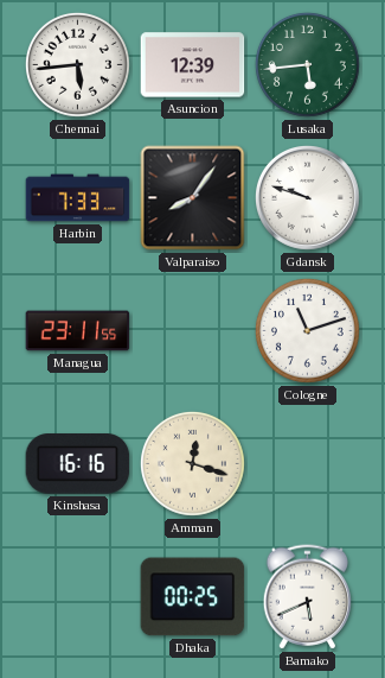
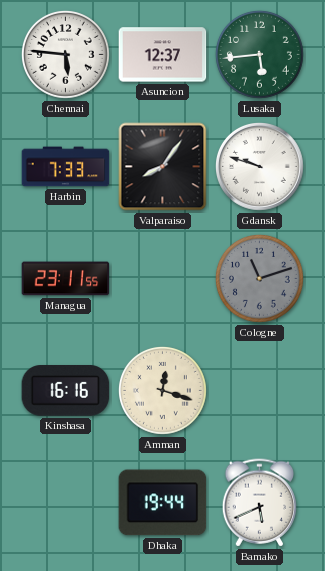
Chennai: 5:44 -> 5:46
Asuncion: 12:39 -> 12:37
Cologne dial: white -> grey
Dhaka: 00:25 -> 19:44
